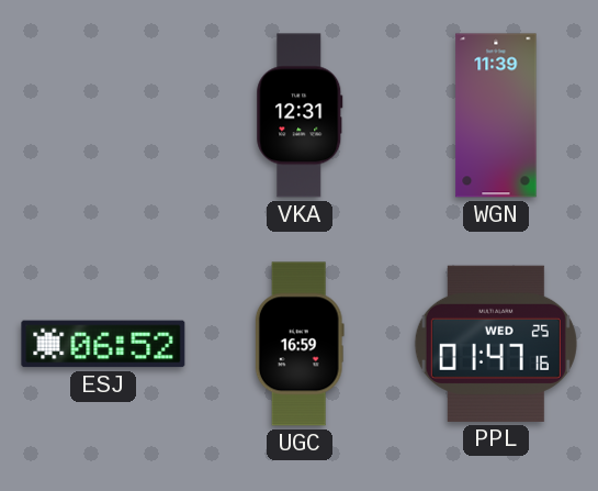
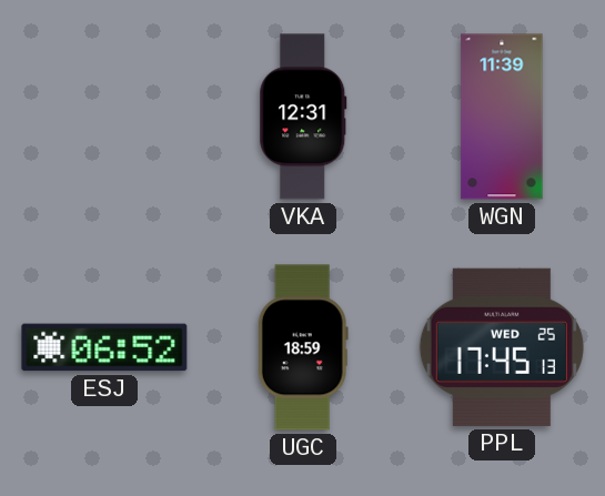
UGC: 16:59 -> 18:59
PPL: 01:47 -> 17:45
